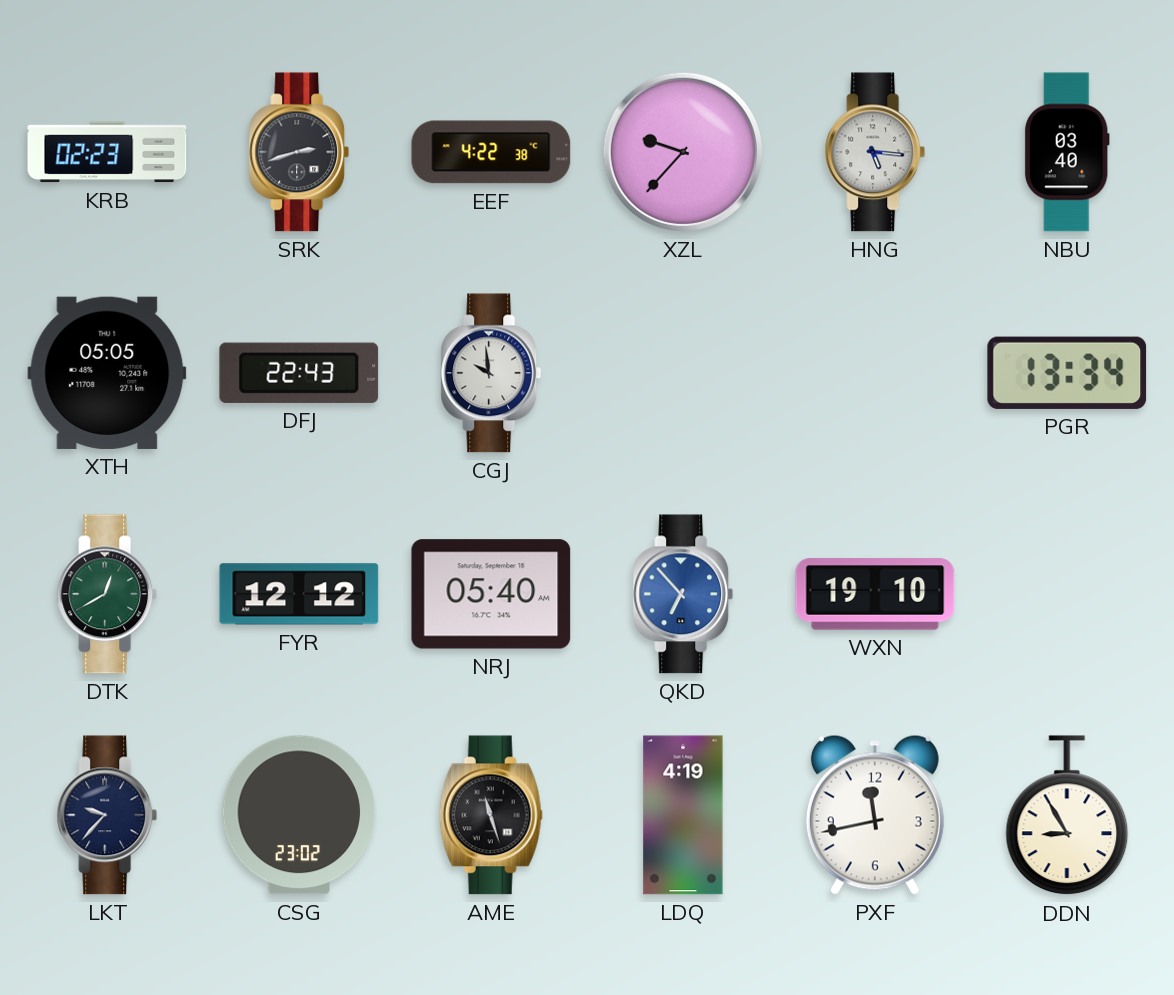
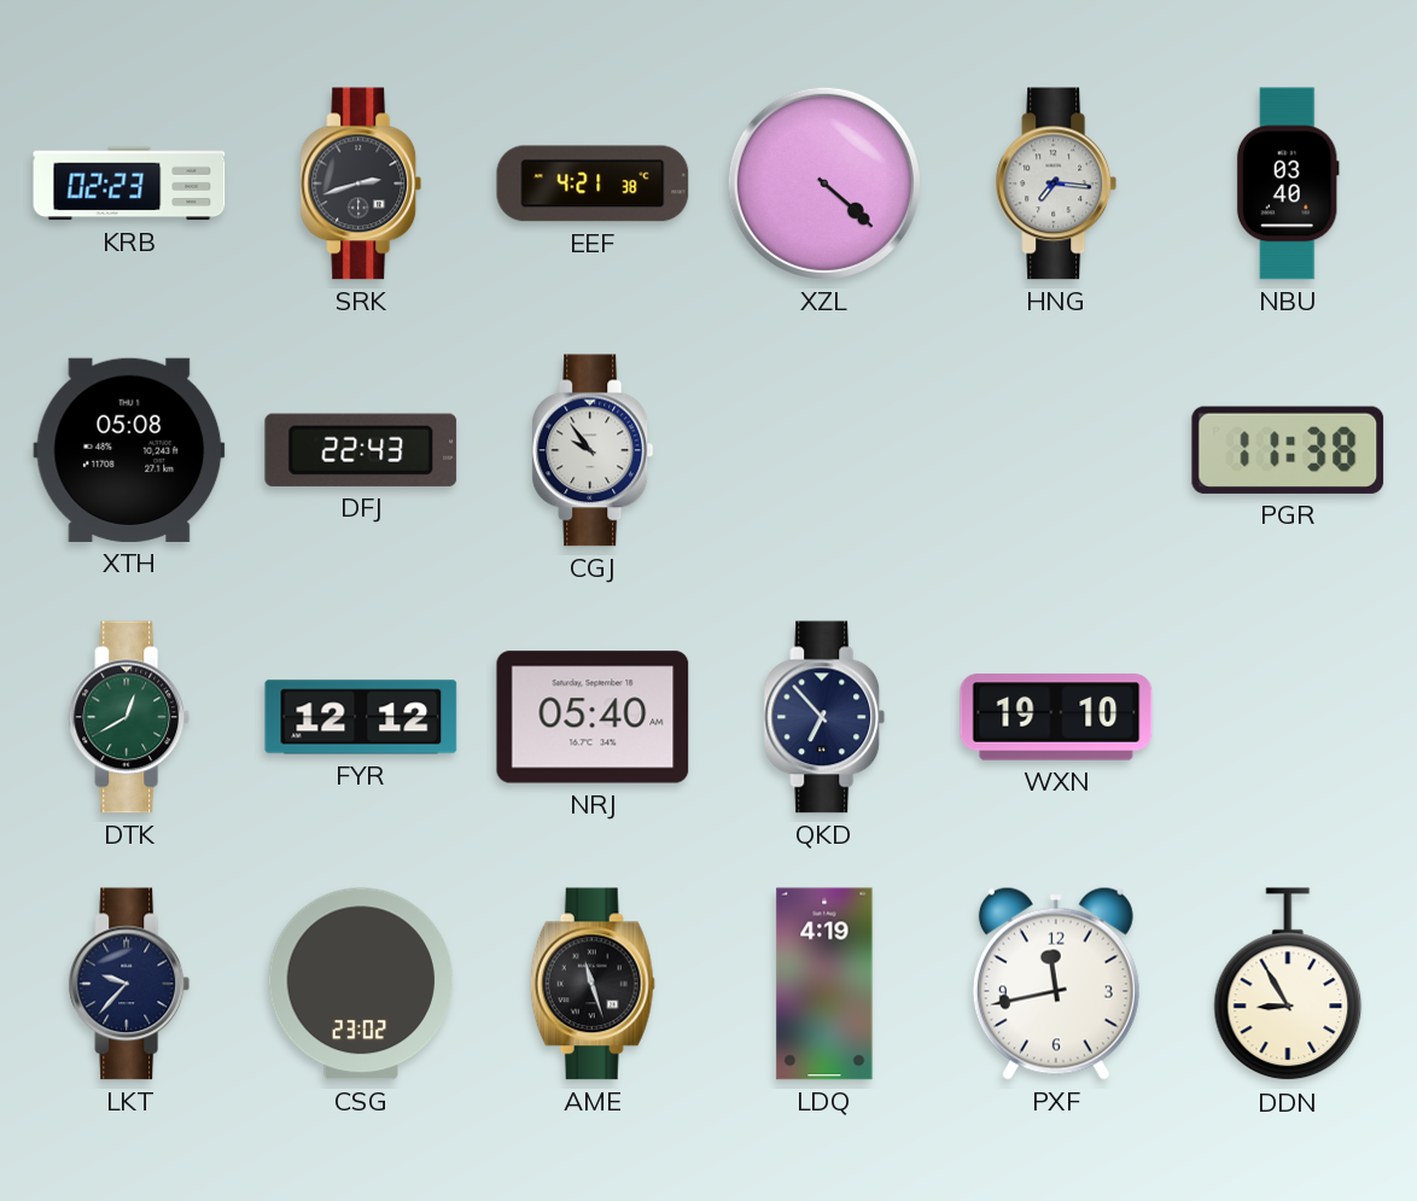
EEF: 4:22 -> 4:21
XZL: 9:37 -> 4:22
HNG: 5:16 -> 7:16
XTH: 05:05 -> 05:08
CGJ: 9:59 -> 9:54
PGR: 13:34 -> 11:38
QKD dial: blue -> navy
